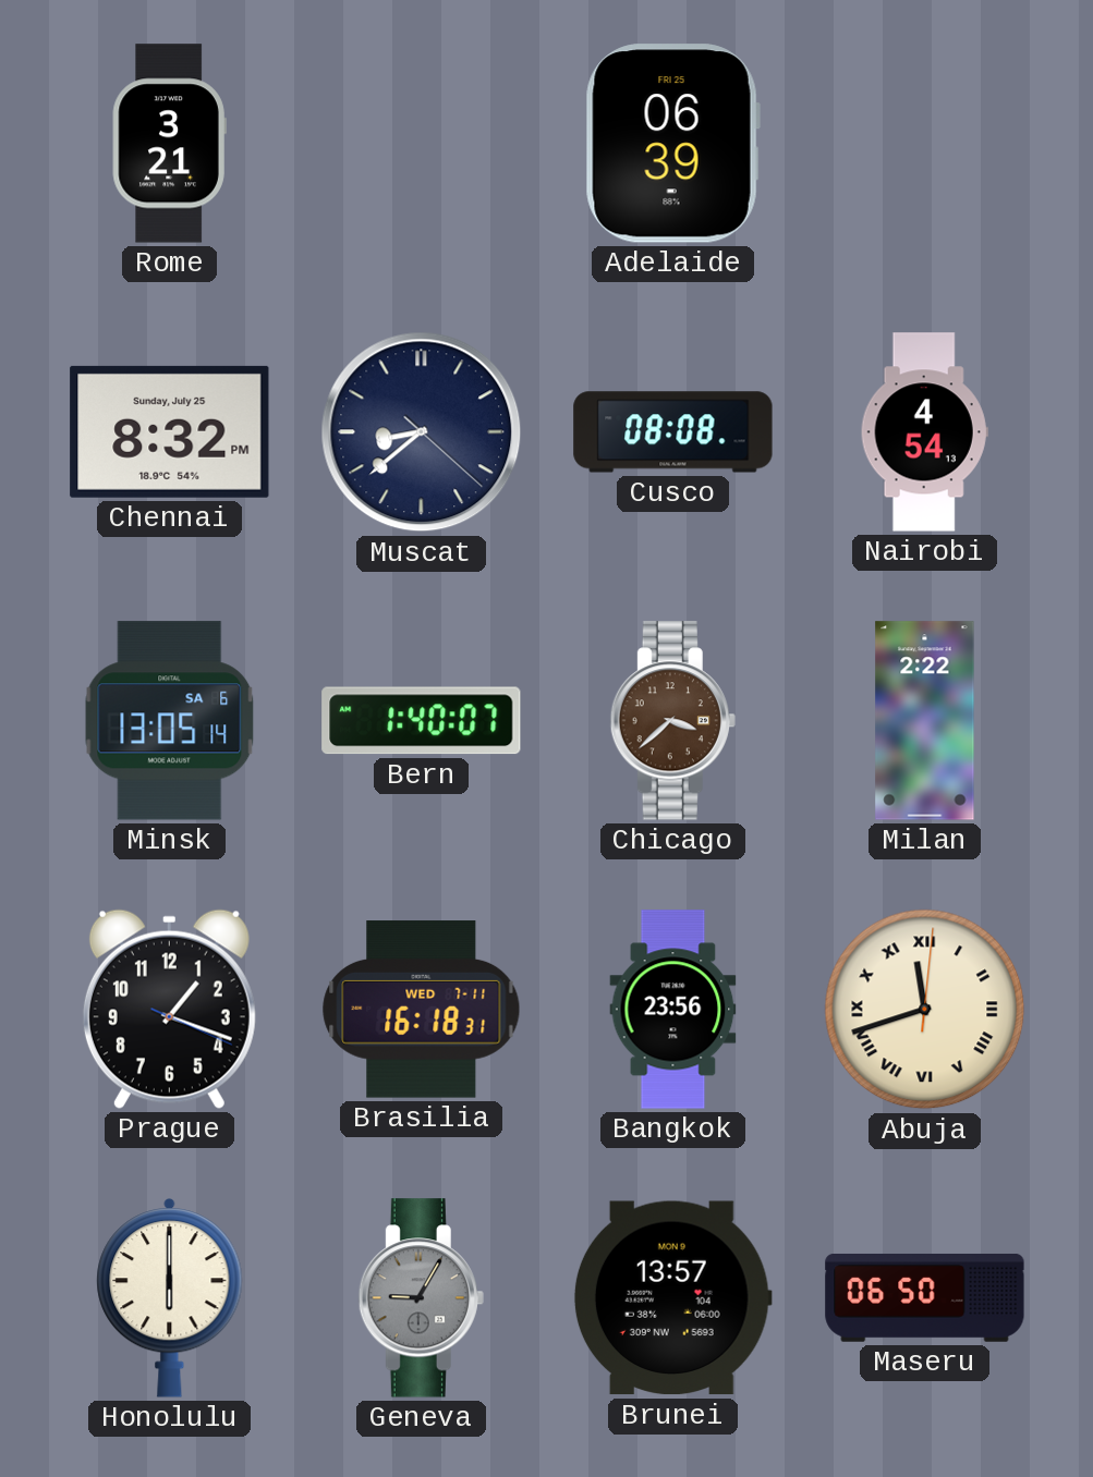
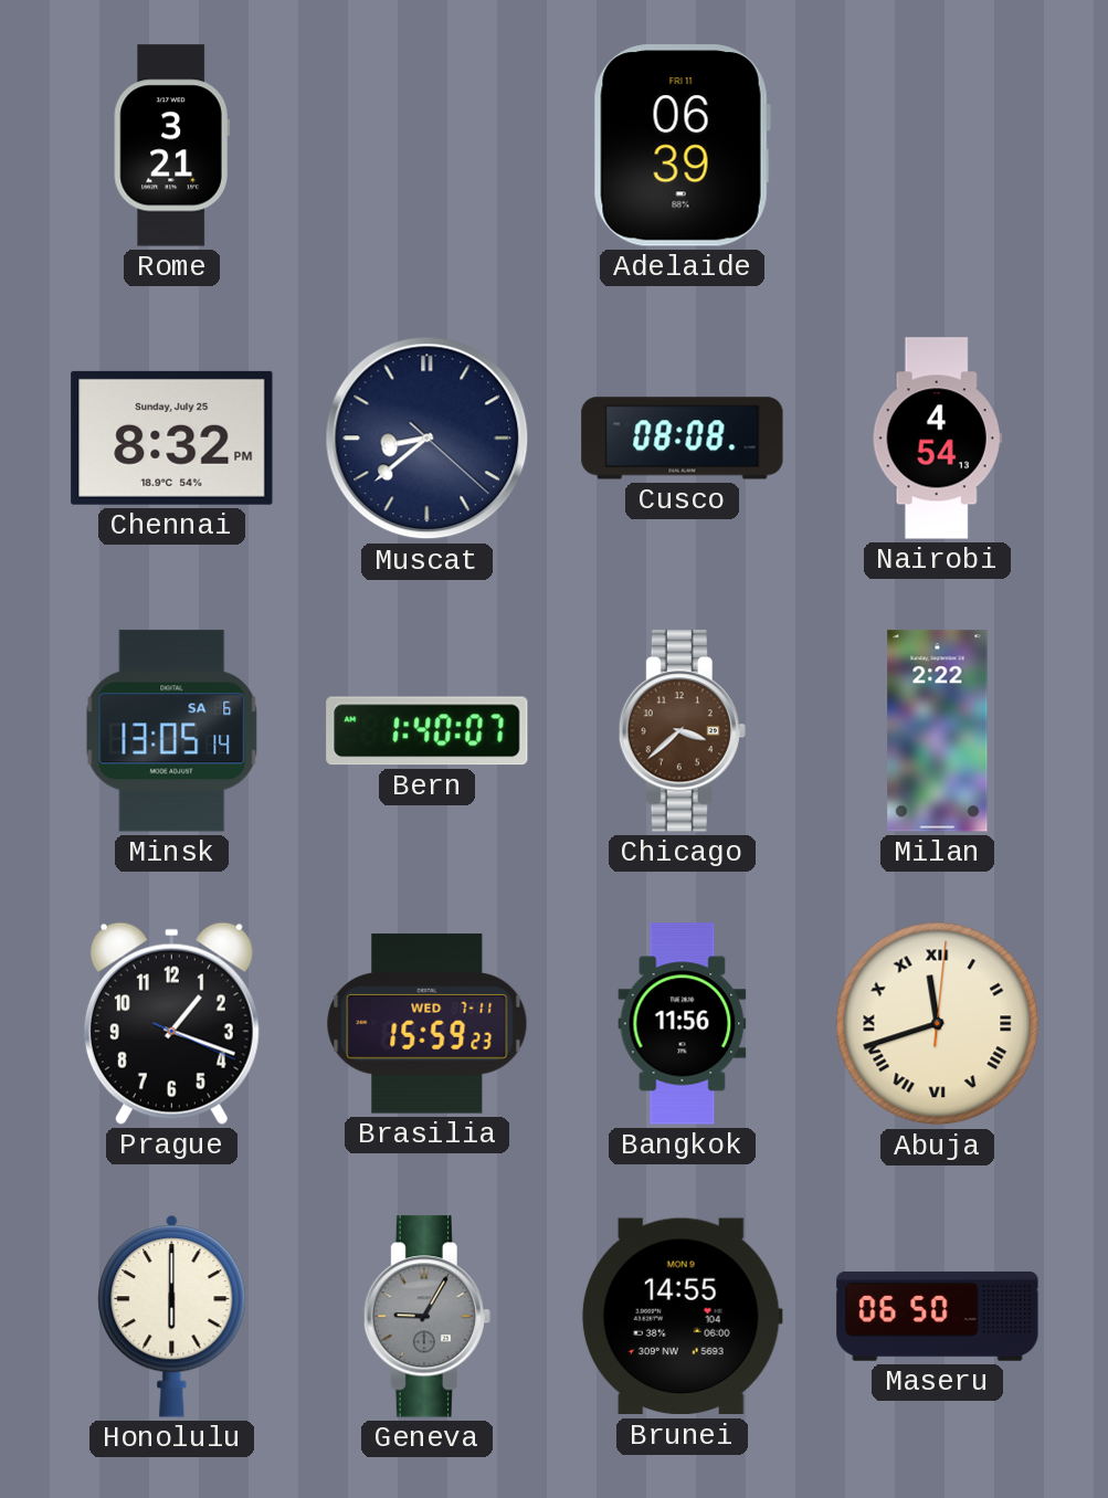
Adelaide date: FRI 25 -> FRI 11
Brasilia: 16:18 -> 15:59
Bangkok: 23:56 -> 11:56
Brunei: 13:57 -> 14:55
